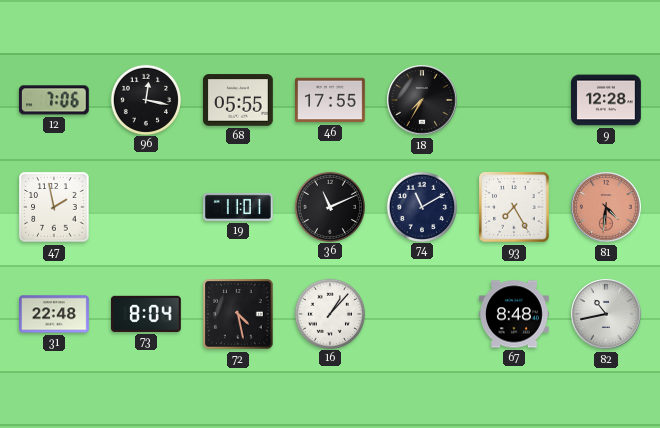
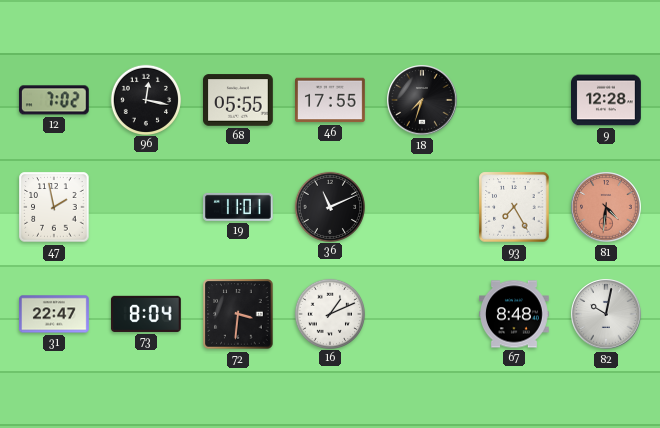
12: 7:06 -> 7:02
18: 7:35 -> 7:33
74: 11:10 -> none
31: 22:48 -> 22:47
72: 4:28 -> 3:31
16: 1:07 -> 1:11
82: 10:43 -> 10:02
